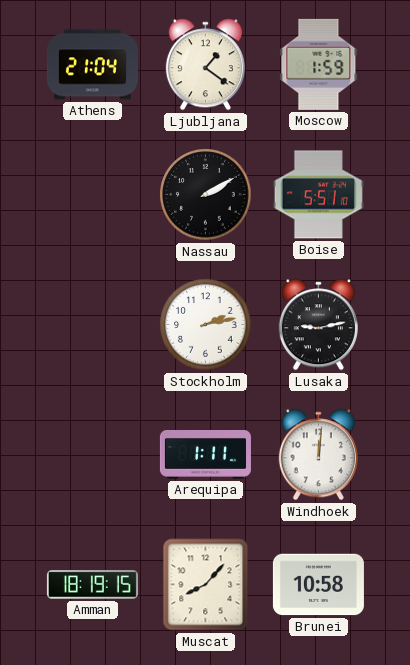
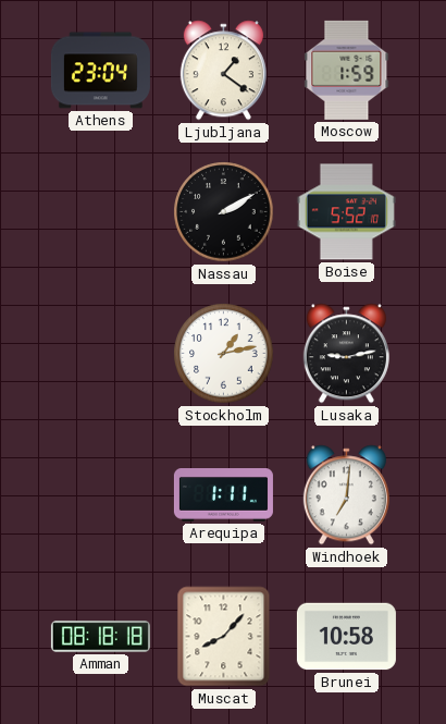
Athens: 21:04 -> 23:04
Boise: 5:51 -> 5:52
Stockholm: 2:13 -> 1:13
Windhoek: 12:01 -> 7:01
Amman: 18:19 -> 08:18
